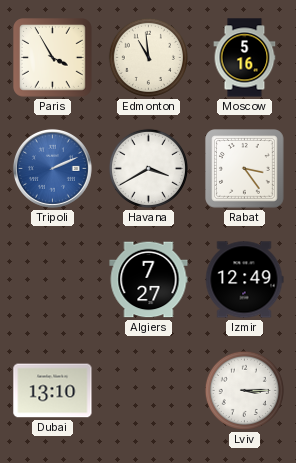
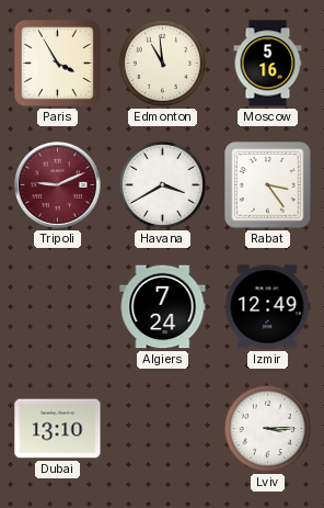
Tripoli: 2:11 -> 9:11
Tripoli dial: blue -> burgundy
Algiers: 7:27 -> 7:24
